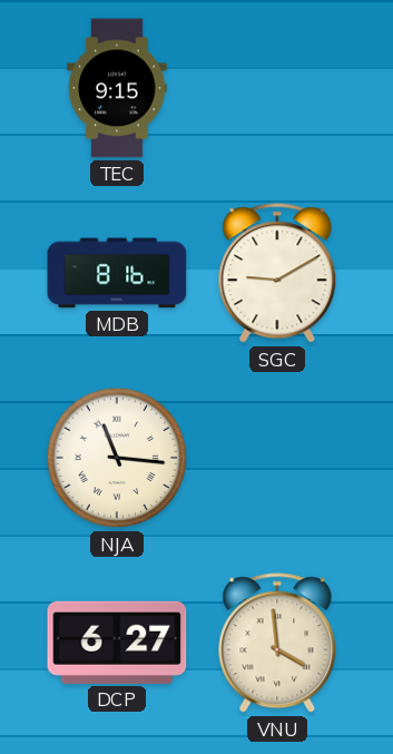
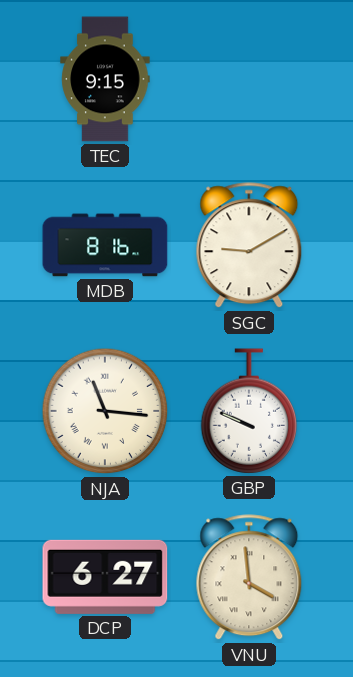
GBP: none -> 9:49
